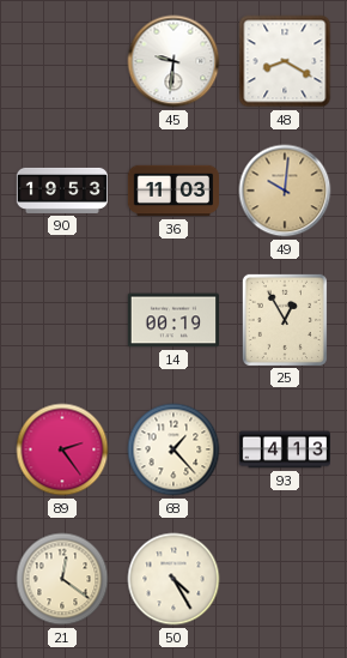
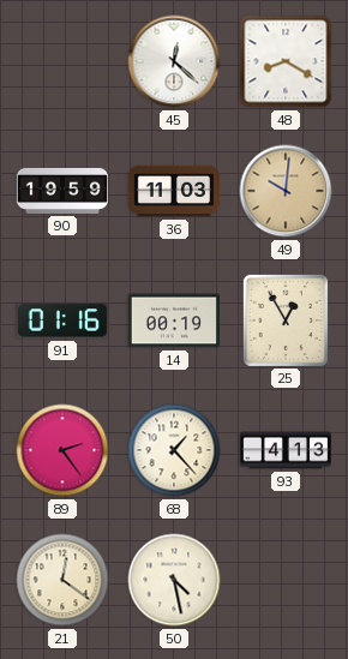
45: 9:31 -> 12:22
90: 19:53 -> 19:59
91: none -> 01:16
50: 4:25 -> 4:28
